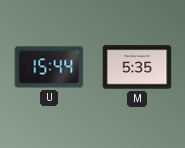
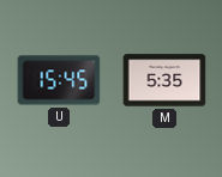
U: 15:44 -> 15:45
